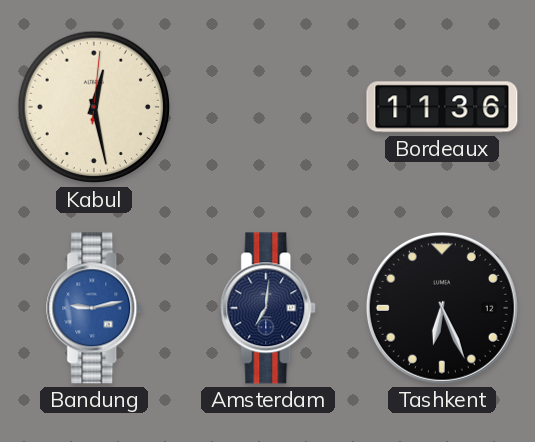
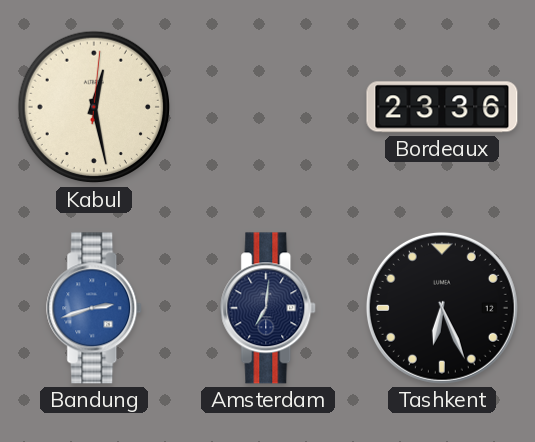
Bordeaux: 11:36 -> 23:36
Bandung: 9:13 -> 2:42
